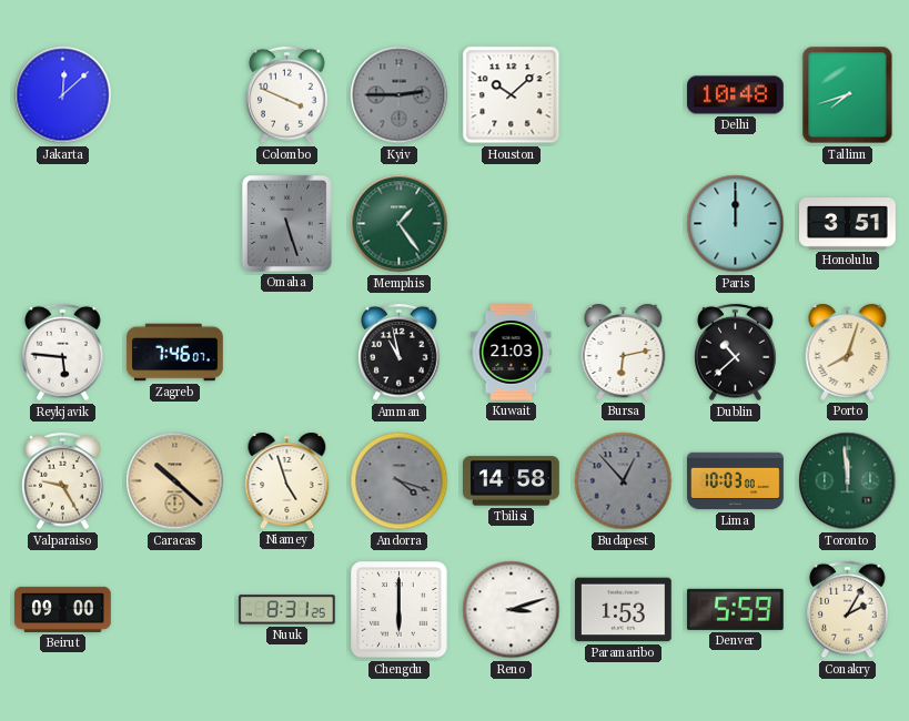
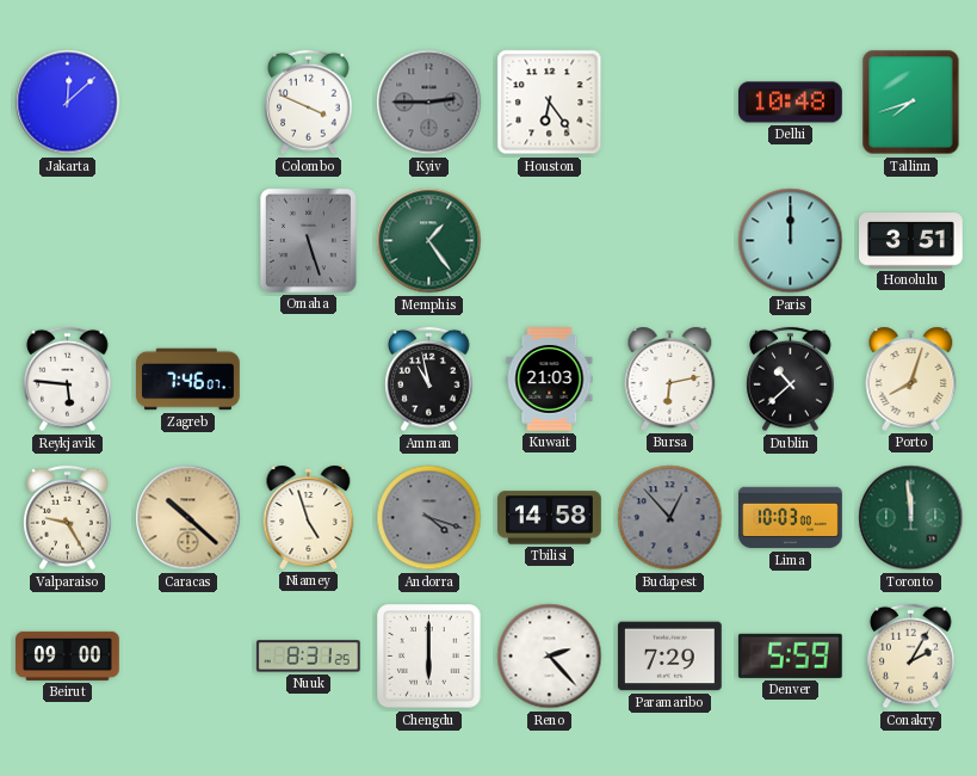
Houston: 10:08 -> 6:24
Reno: 3:12 -> 2:23
Paramaribo: 1:53 -> 7:29
